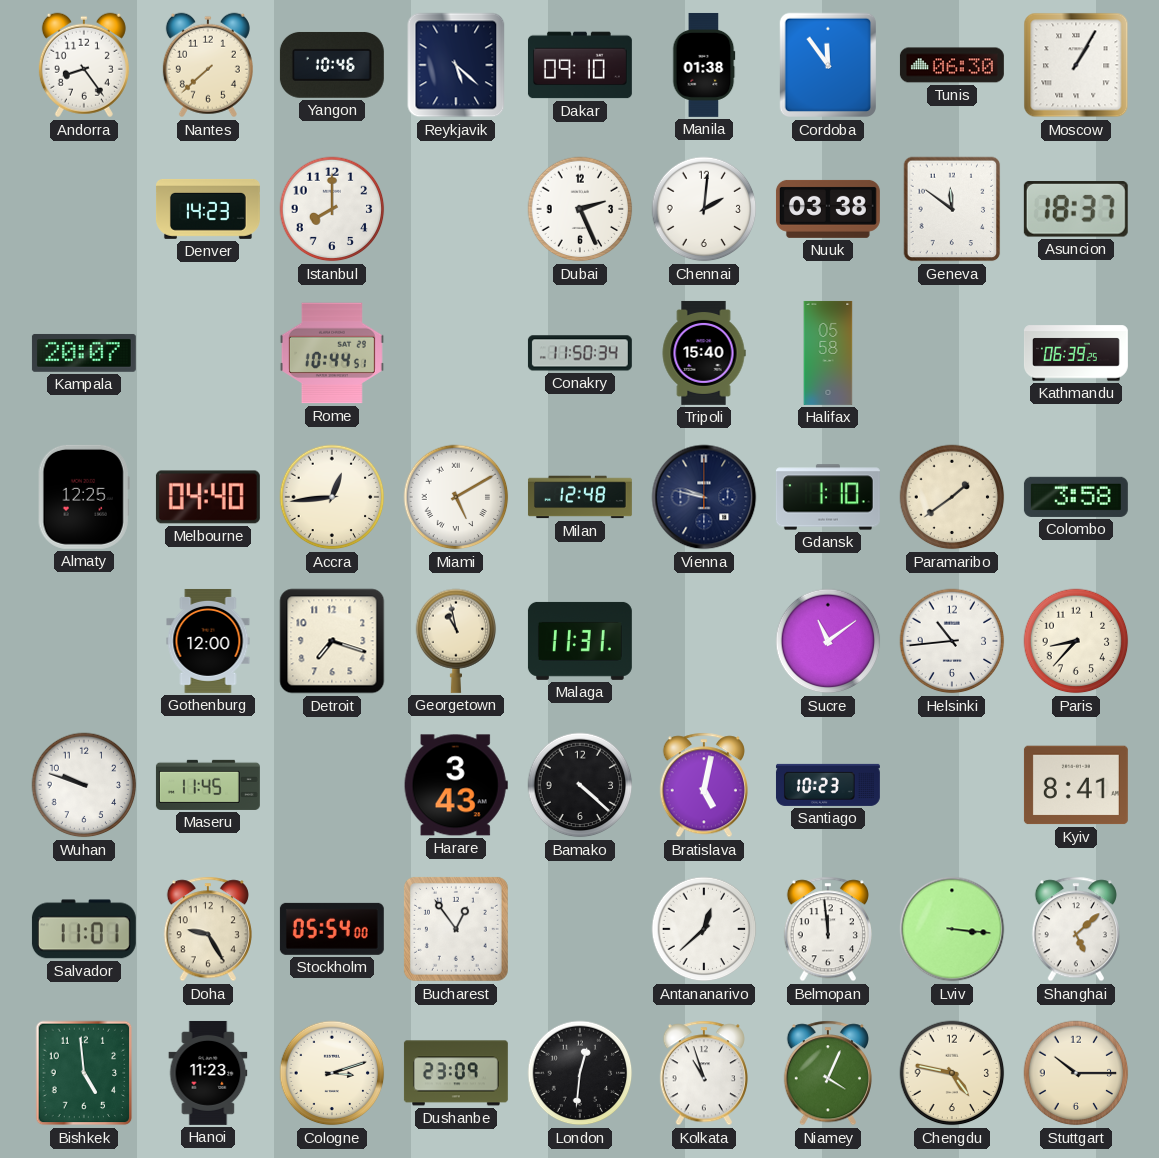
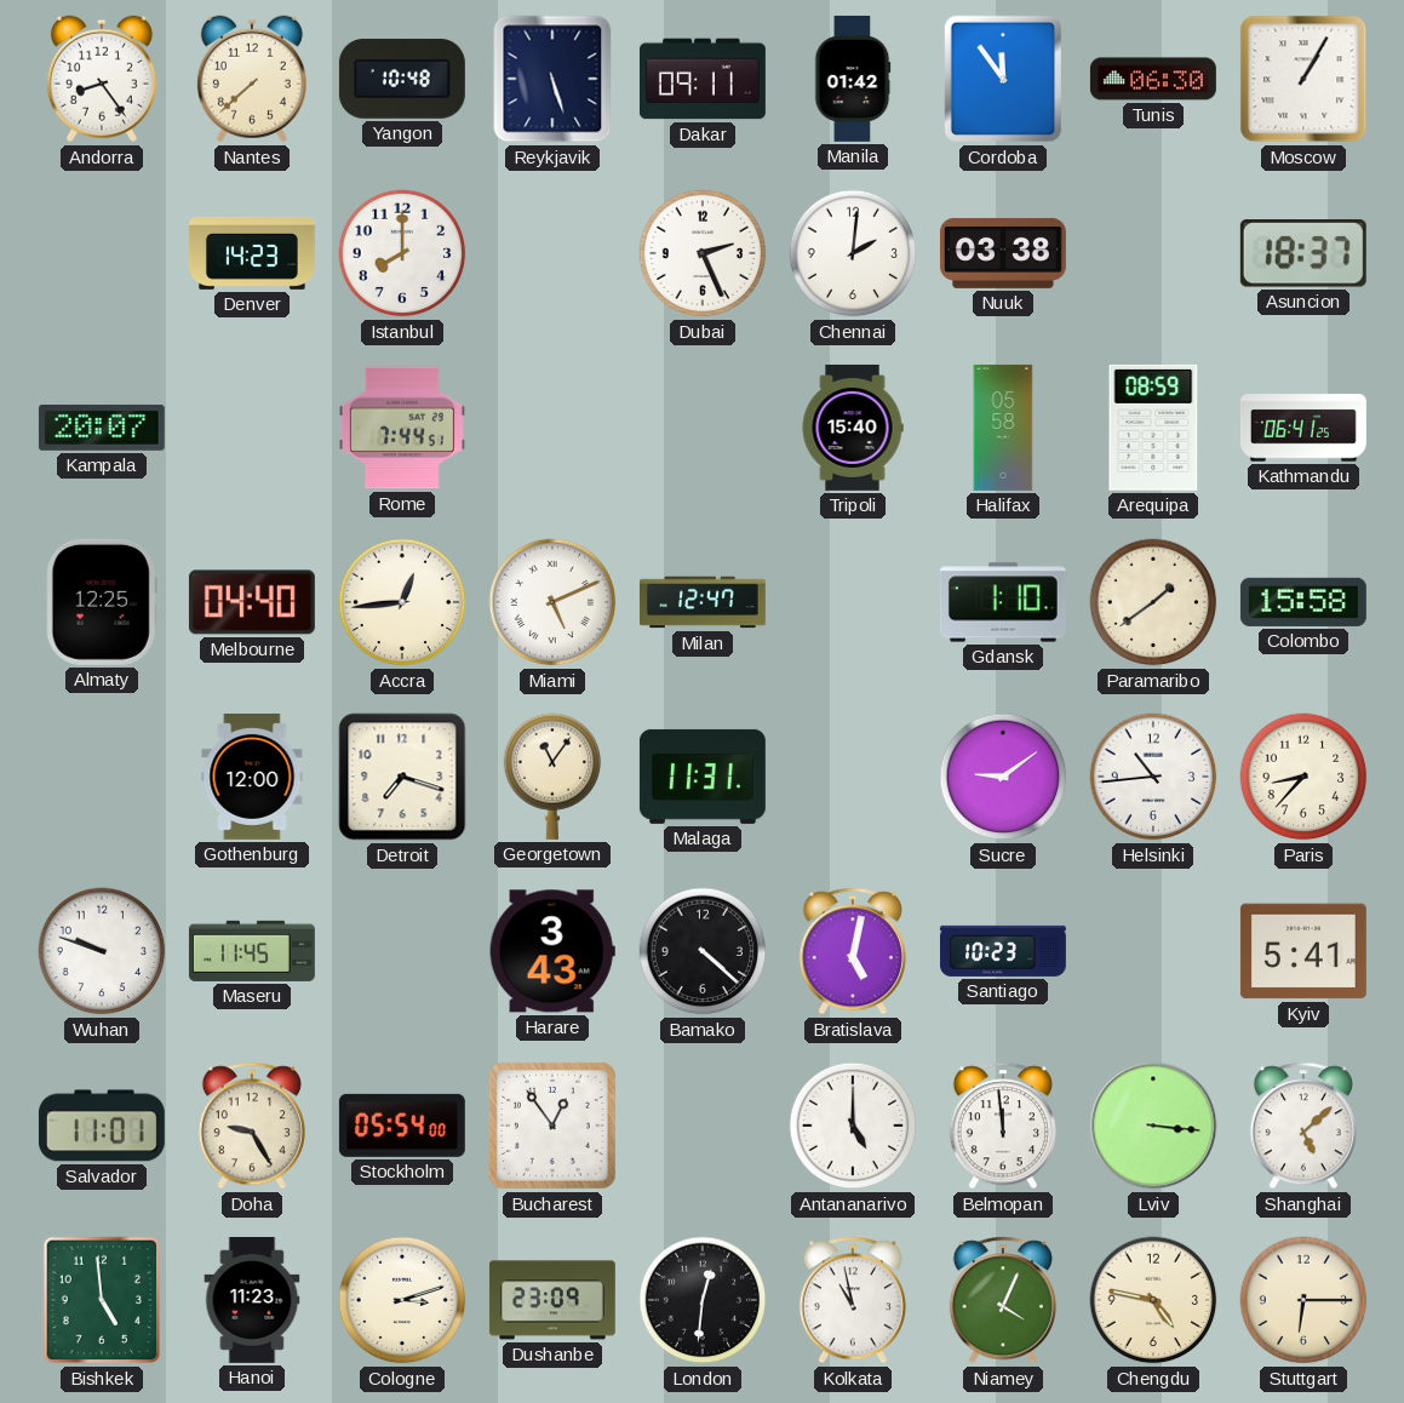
Yangon: 10:46 -> 10:48
Reykjavik: 5:22 -> 5:27
Dakar: 09:10 -> 09:11
Manila: 01:38 -> 01:42
Geneva: 11:51 -> none
Rome: 10:44 -> 7:44
Conakry: 11:50 -> none
Arequipa: none -> 08:59
Kathmandu: 06:39 -> 06:41
Miami: 5:10 -> 5:11
Milan: 12:48 -> 12:47
Vienna: 9:47 -> none
Colombo: 3:58 -> 15:58
Georgetown: 10:58 -> 11:06
Sucre: 11:09 -> 9:09
Kyiv: 8:41 -> 5:41
Antananarivo: 12:38 -> 5:00
Kolkata: 10:57 -> 10:58
Stuttgart: 10:15 -> 6:15
